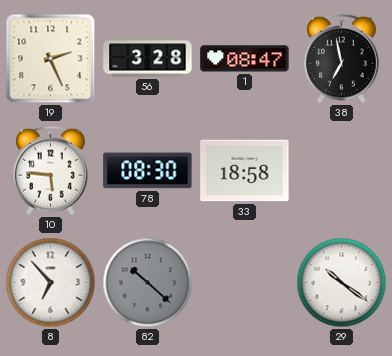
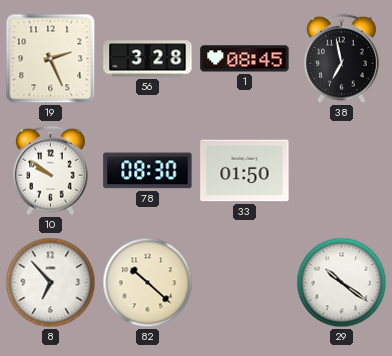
1: 08:47 -> 08:45
10: 5:46 -> 9:51
33: 18:58 -> 01:50
82 dial: grey -> cream
